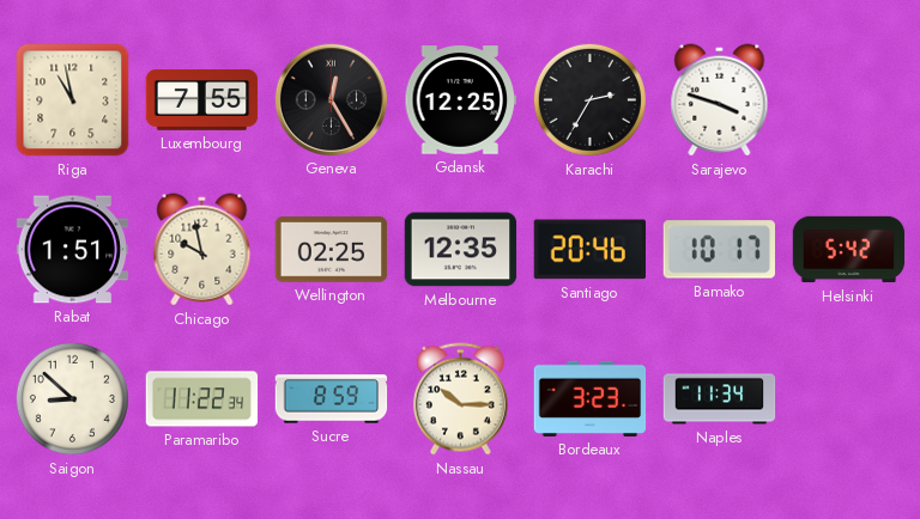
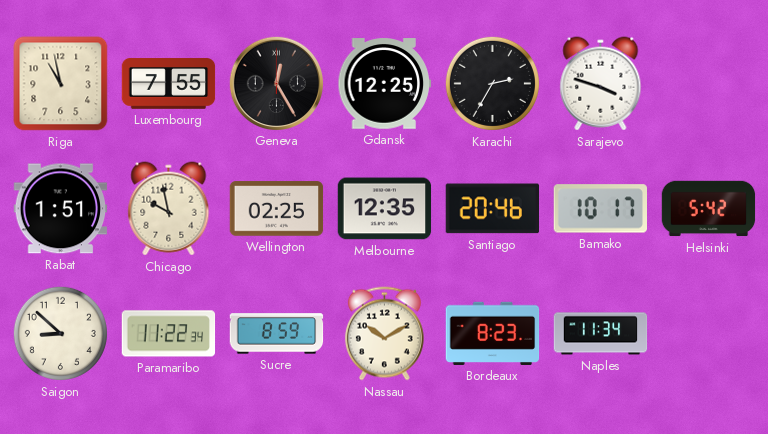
Nassau: 10:15 -> 10:10
Bordeaux: 3:23 -> 8:23
